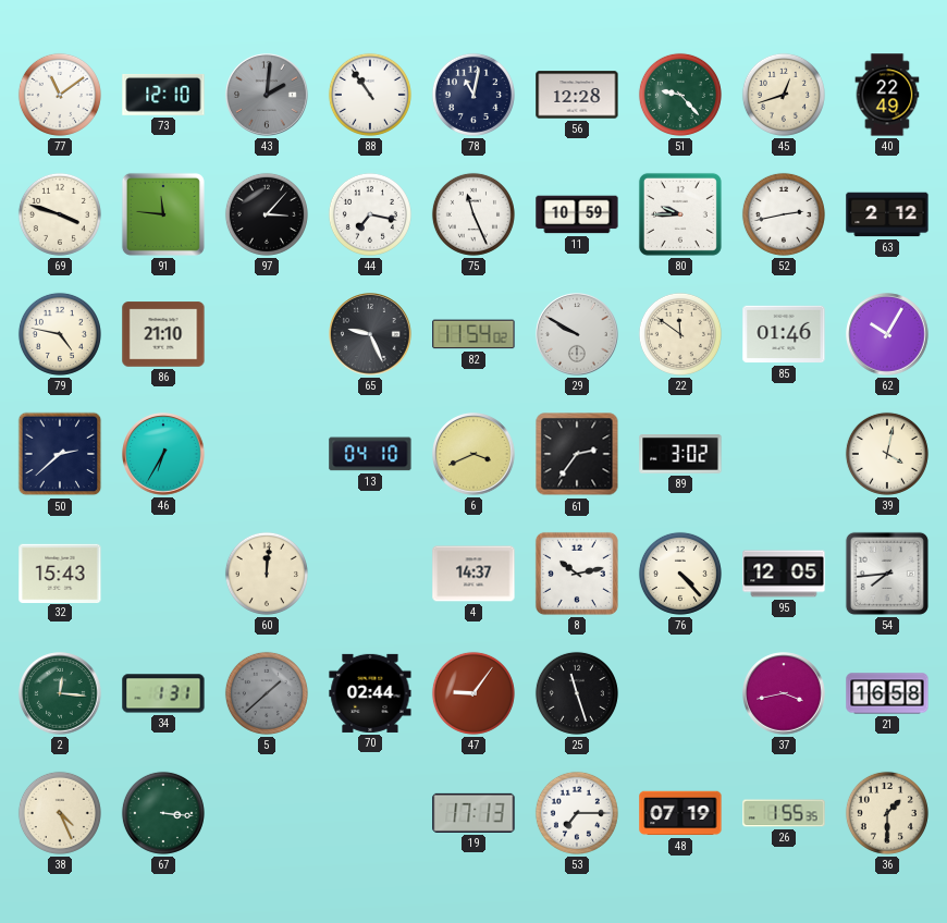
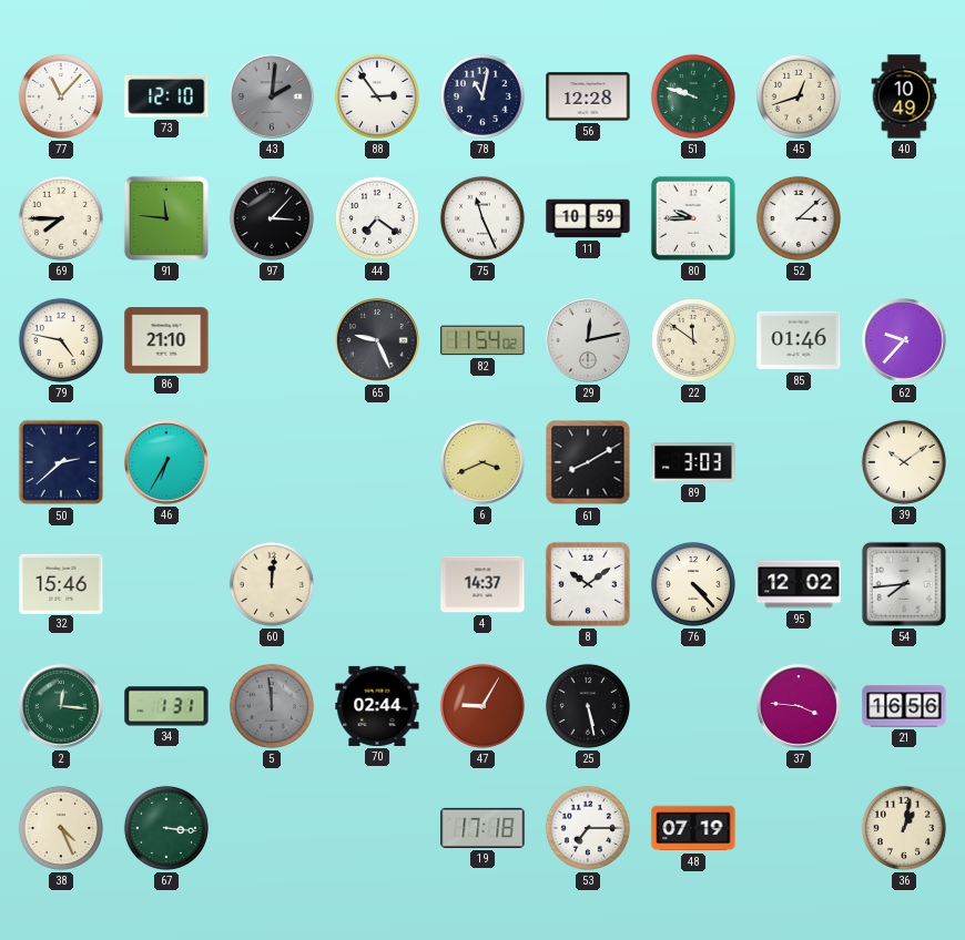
77: 11:09 -> 11:07
88: 10:54 -> 2:54
51: 9:23 -> 9:48
40: 22:49 -> 10:49
69: 3:48 -> 7:45
44: 7:17 -> 7:21
52: 2:43 -> 3:08
63: 2:12 -> none
29: 9:50 -> 12:13
62: 10:05 -> 9:37
13: 04:10 -> none
61: 2:36 -> 8:10
89: 3:02 -> 3:03
39: 4:02 -> 10:09
32: 15:43 -> 15:46
8: 10:13 -> 10:09
95: 12:05 -> 12:02
5: 1:38 -> 11:59
47: 9:06 -> 9:05
25: 11:27 -> 5:28
37: 3:43 -> 3:46
21: 16:58 -> 16:56
19: 17:13 -> 17:18
26: 1:55 -> none
36: 1:30 -> 1:02
